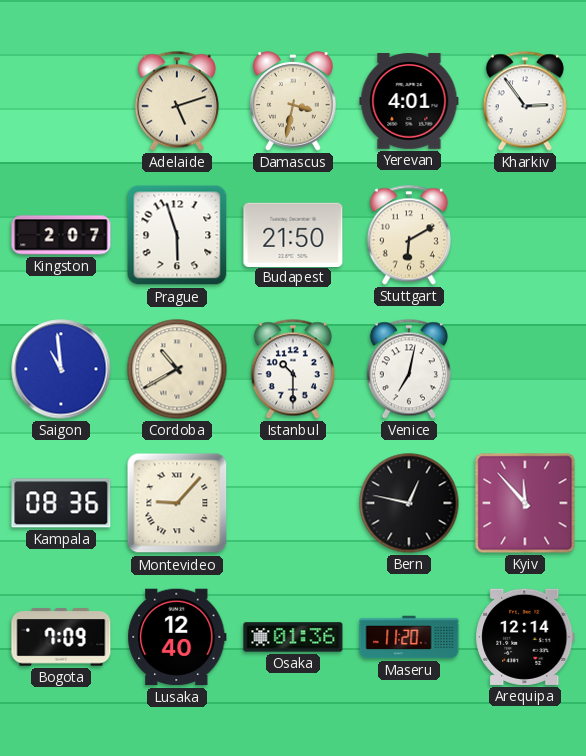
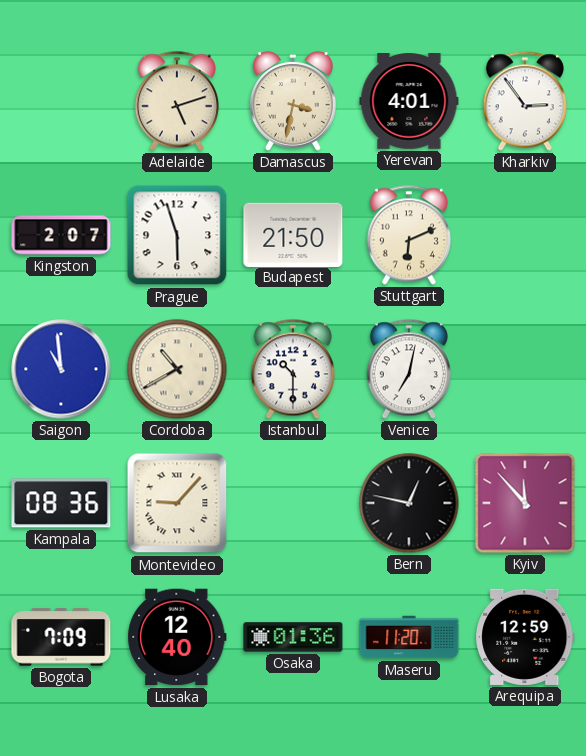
Stuttgart: 6:10 -> 6:11
Arequipa: 12:14 -> 12:59
